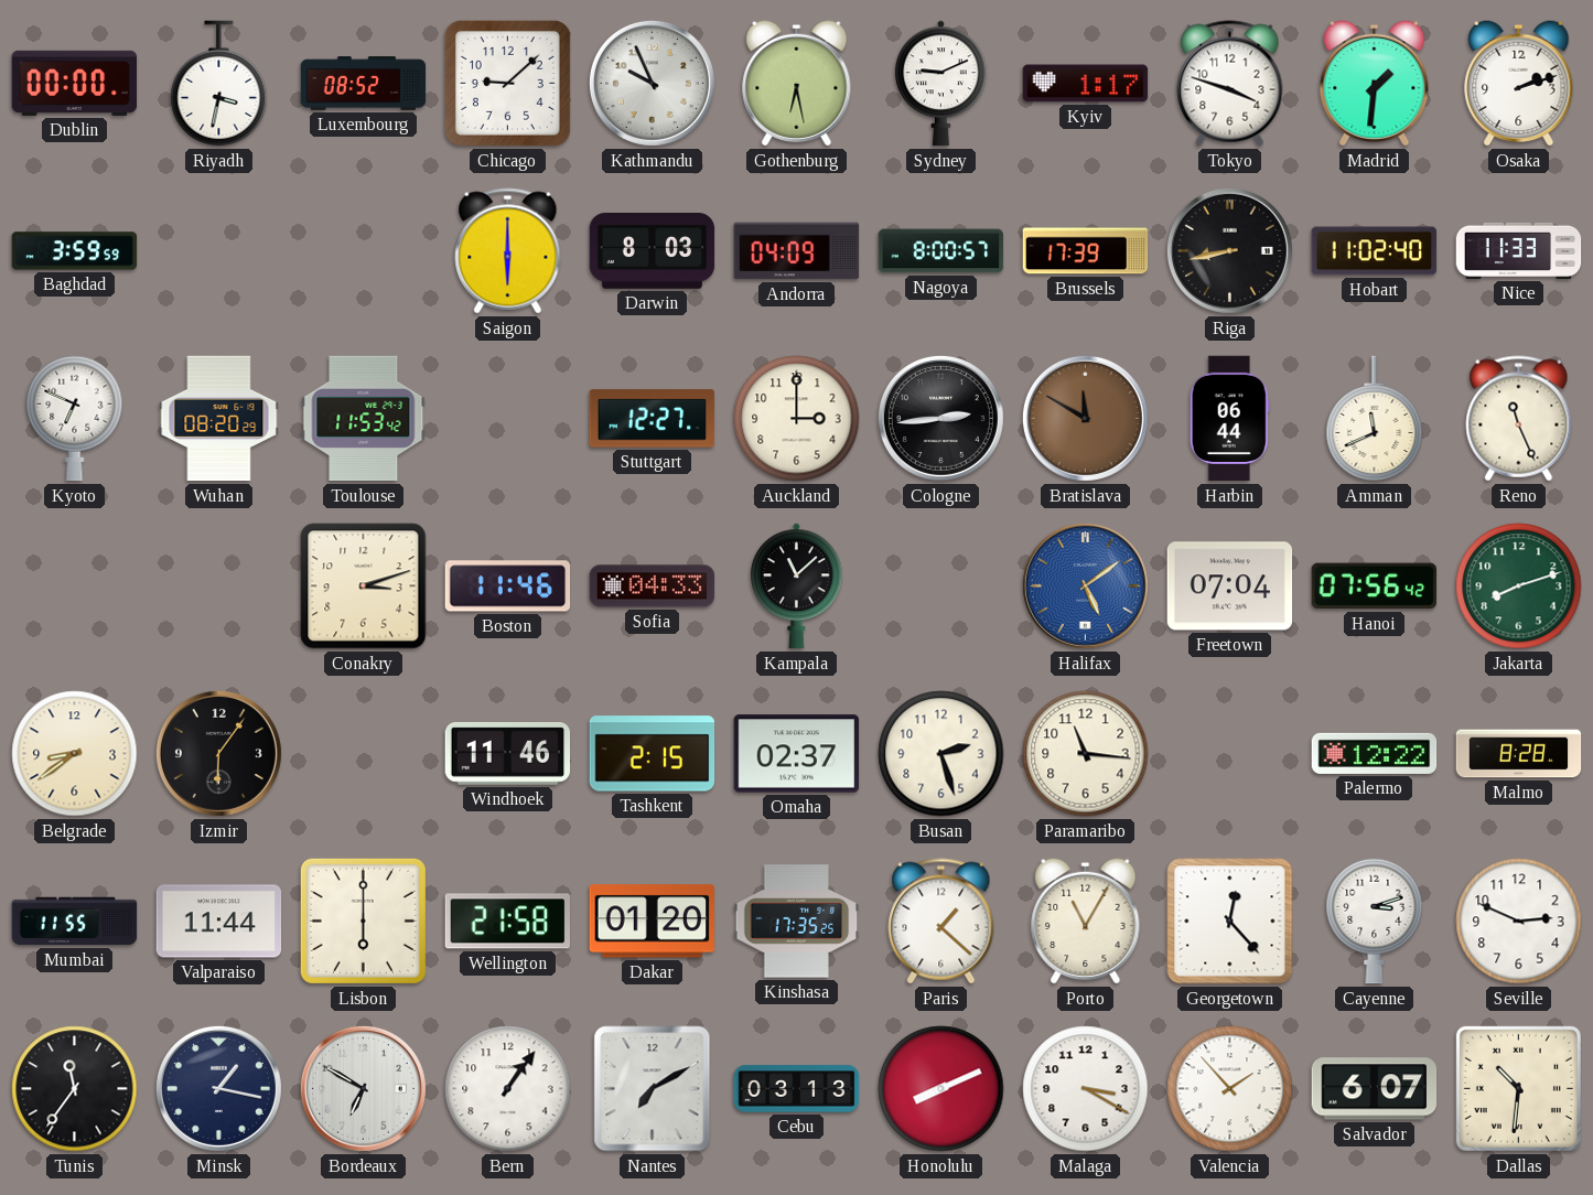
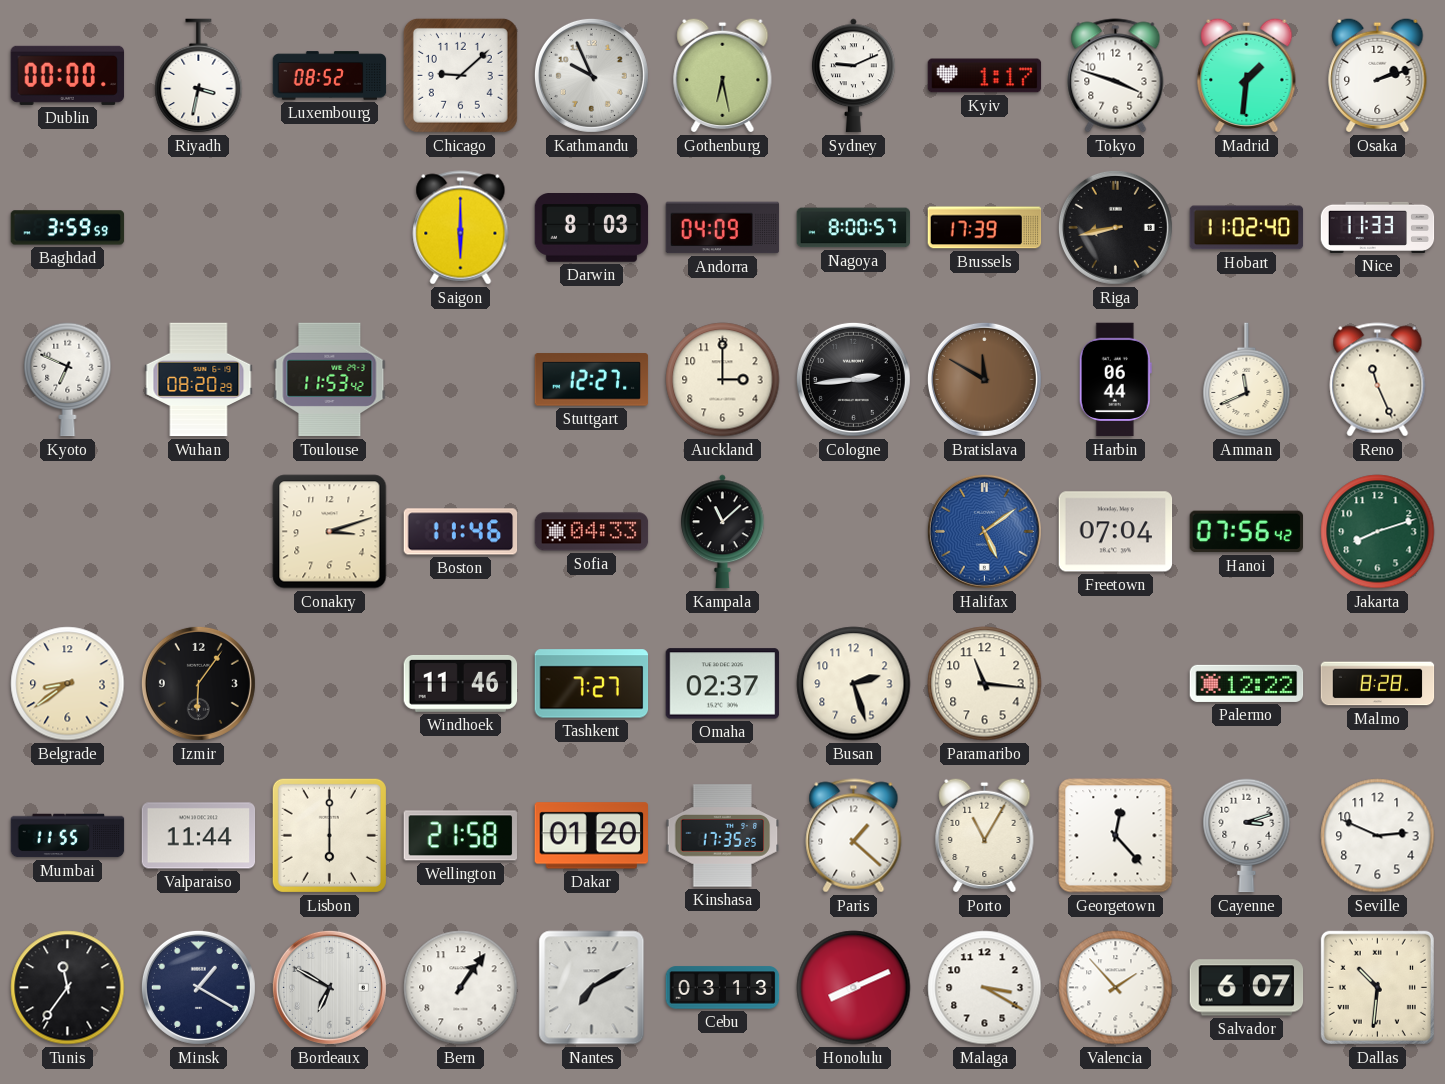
Tashkent: 2:15 -> 7:27
Minsk: 1:17 -> 1:20
